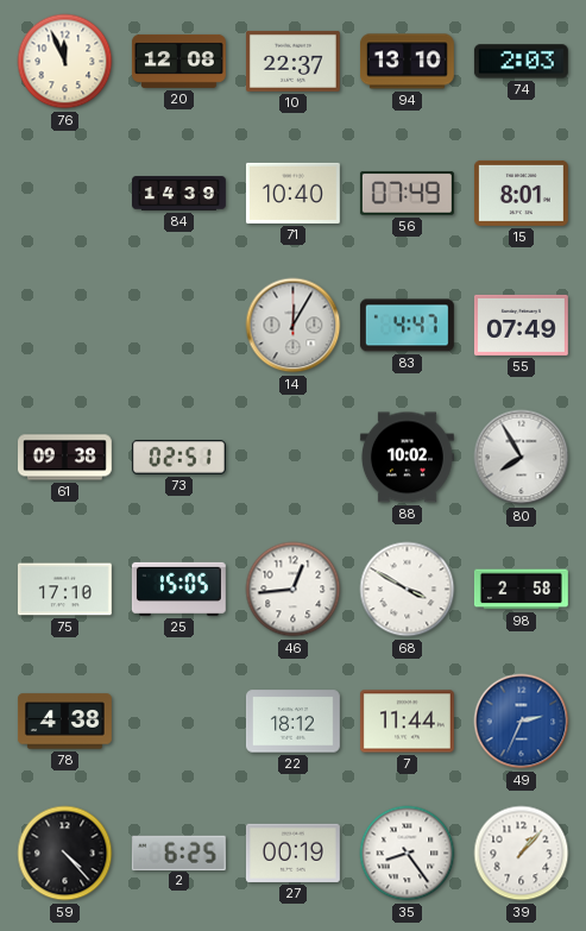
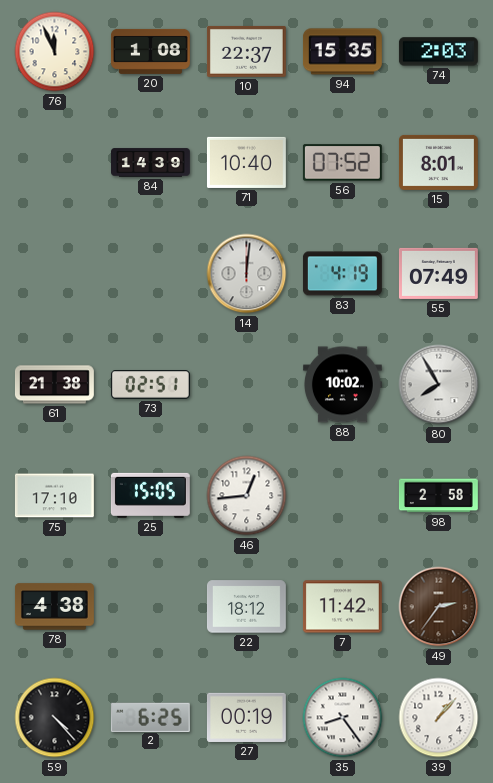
20: 12:08 -> 1:08
94: 13:10 -> 15:35
56: 07:49 -> 07:52
14: 12:05 -> 12:01
83: 4:47 -> 4:19
61: 09:38 -> 21:38
68: 3:50 -> none
7: 11:44 -> 11:42
49: 2:34 -> 2:36
49 dial: blue -> brown
